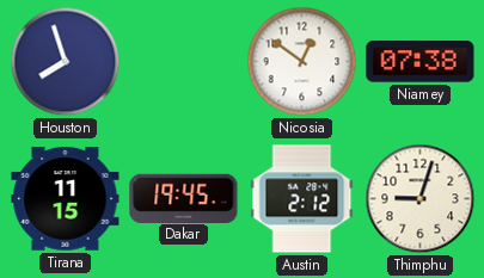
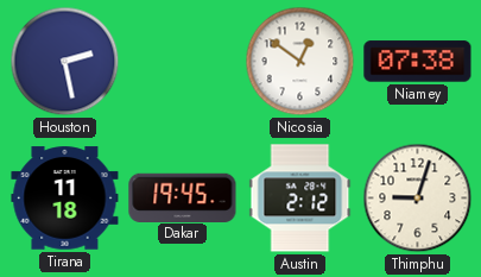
Houston: 7:57 -> 2:28
Tirana: 11:15 -> 11:18
